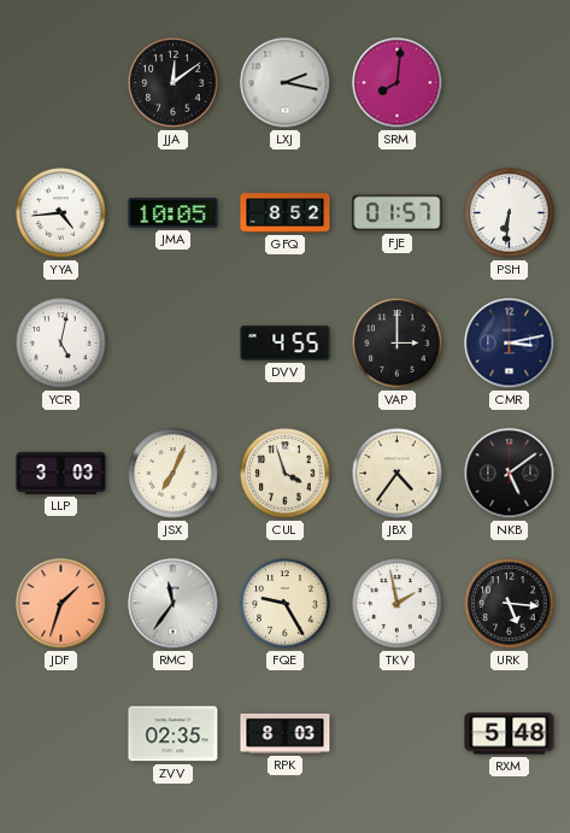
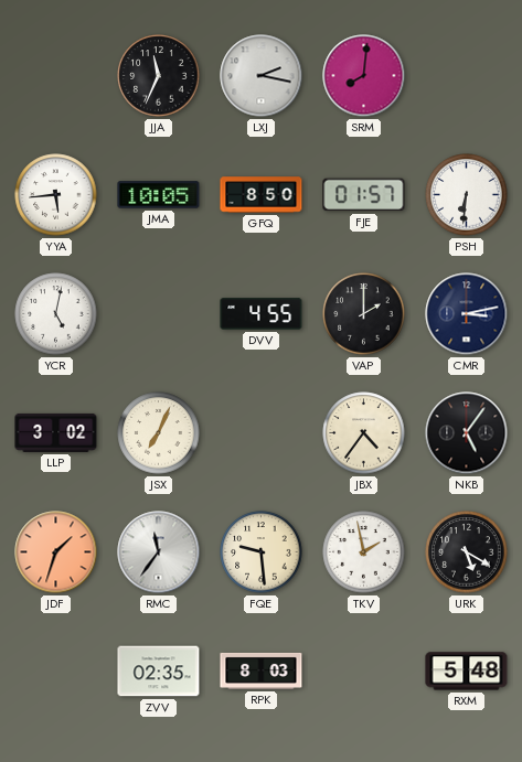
JJA: 12:09 -> 11:34
YYA: 4:44 -> 5:44
GFQ: 8:52 -> 8:50
VAP: 3:00 -> 2:00
LLP: 3:03 -> 3:02
CUL: 3:57 -> none
NKB: 5:09 -> 5:06
FQE: 9:25 -> 9:29
URK: 5:16 -> 5:20
